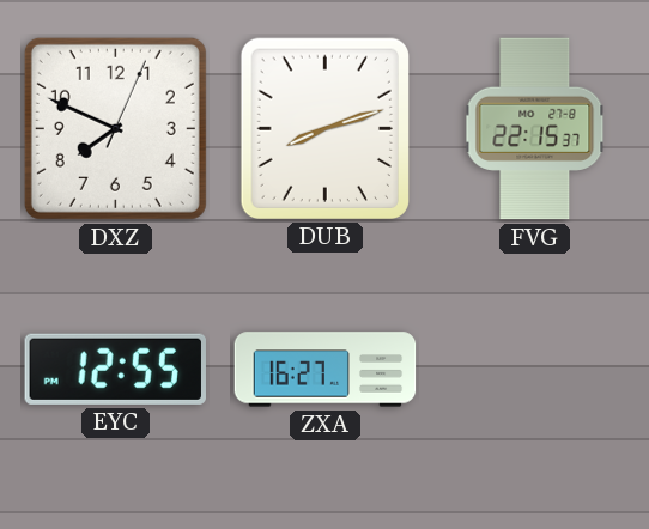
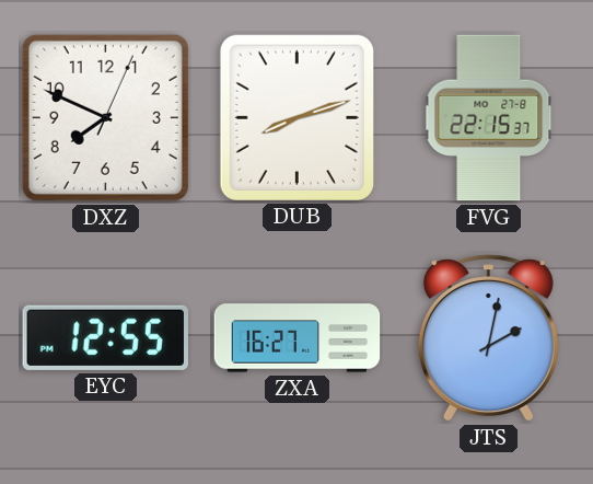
JTS: none -> 2:02
